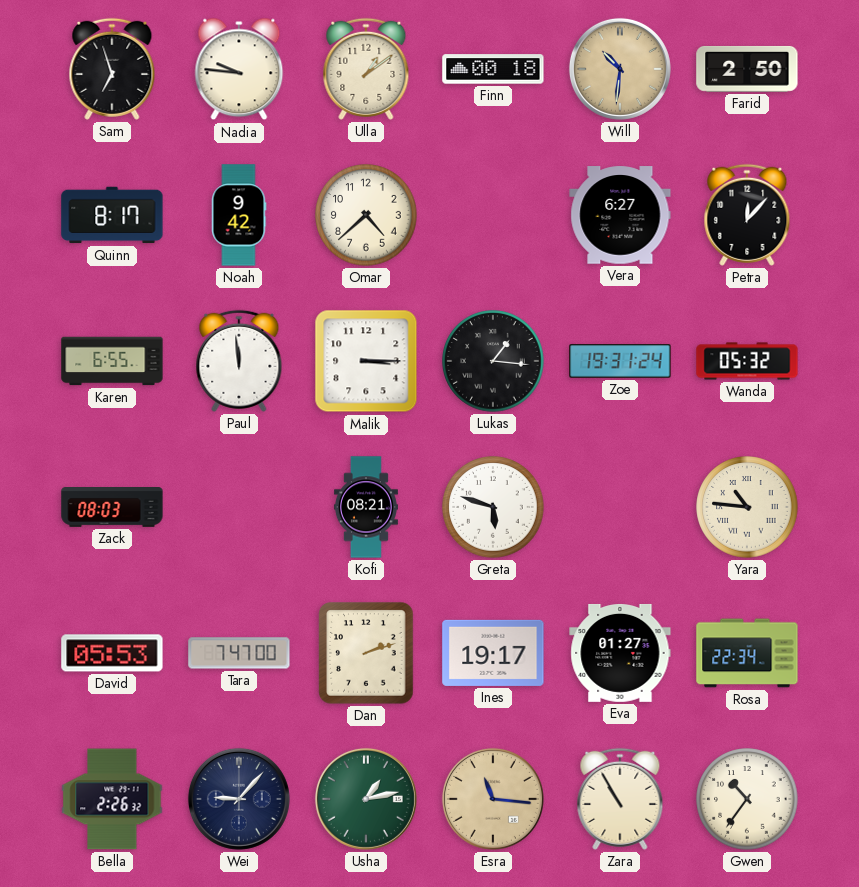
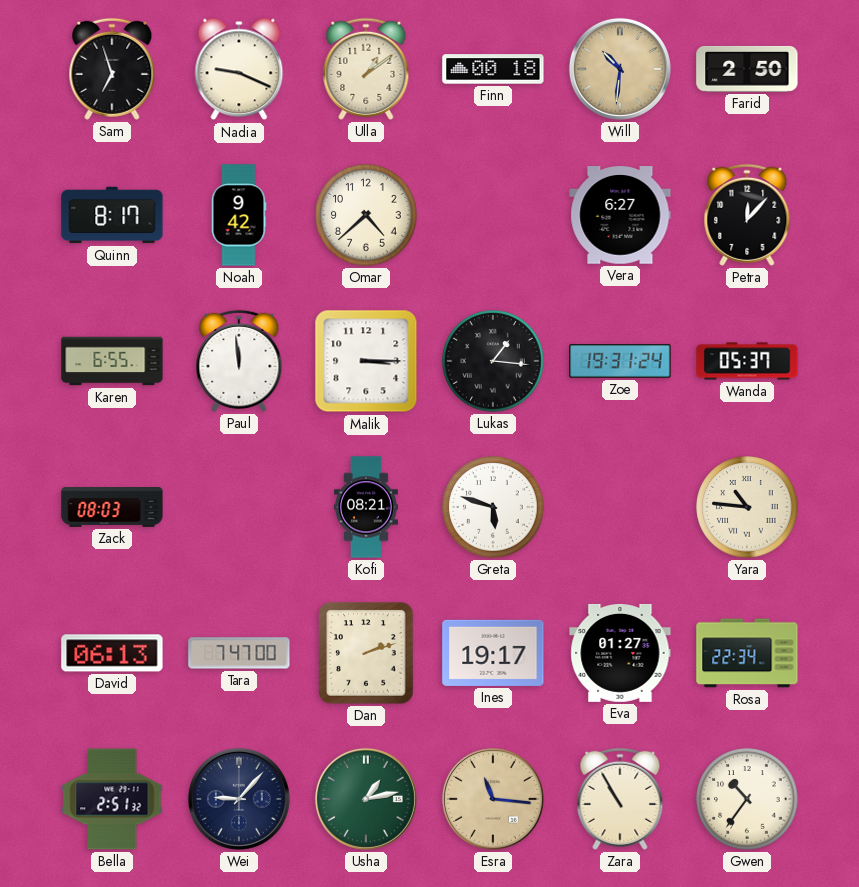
Nadia: 9:46 -> 9:19
Wanda: 05:32 -> 05:37
David: 05:53 -> 06:13
Bella: 2:26 -> 2:51
